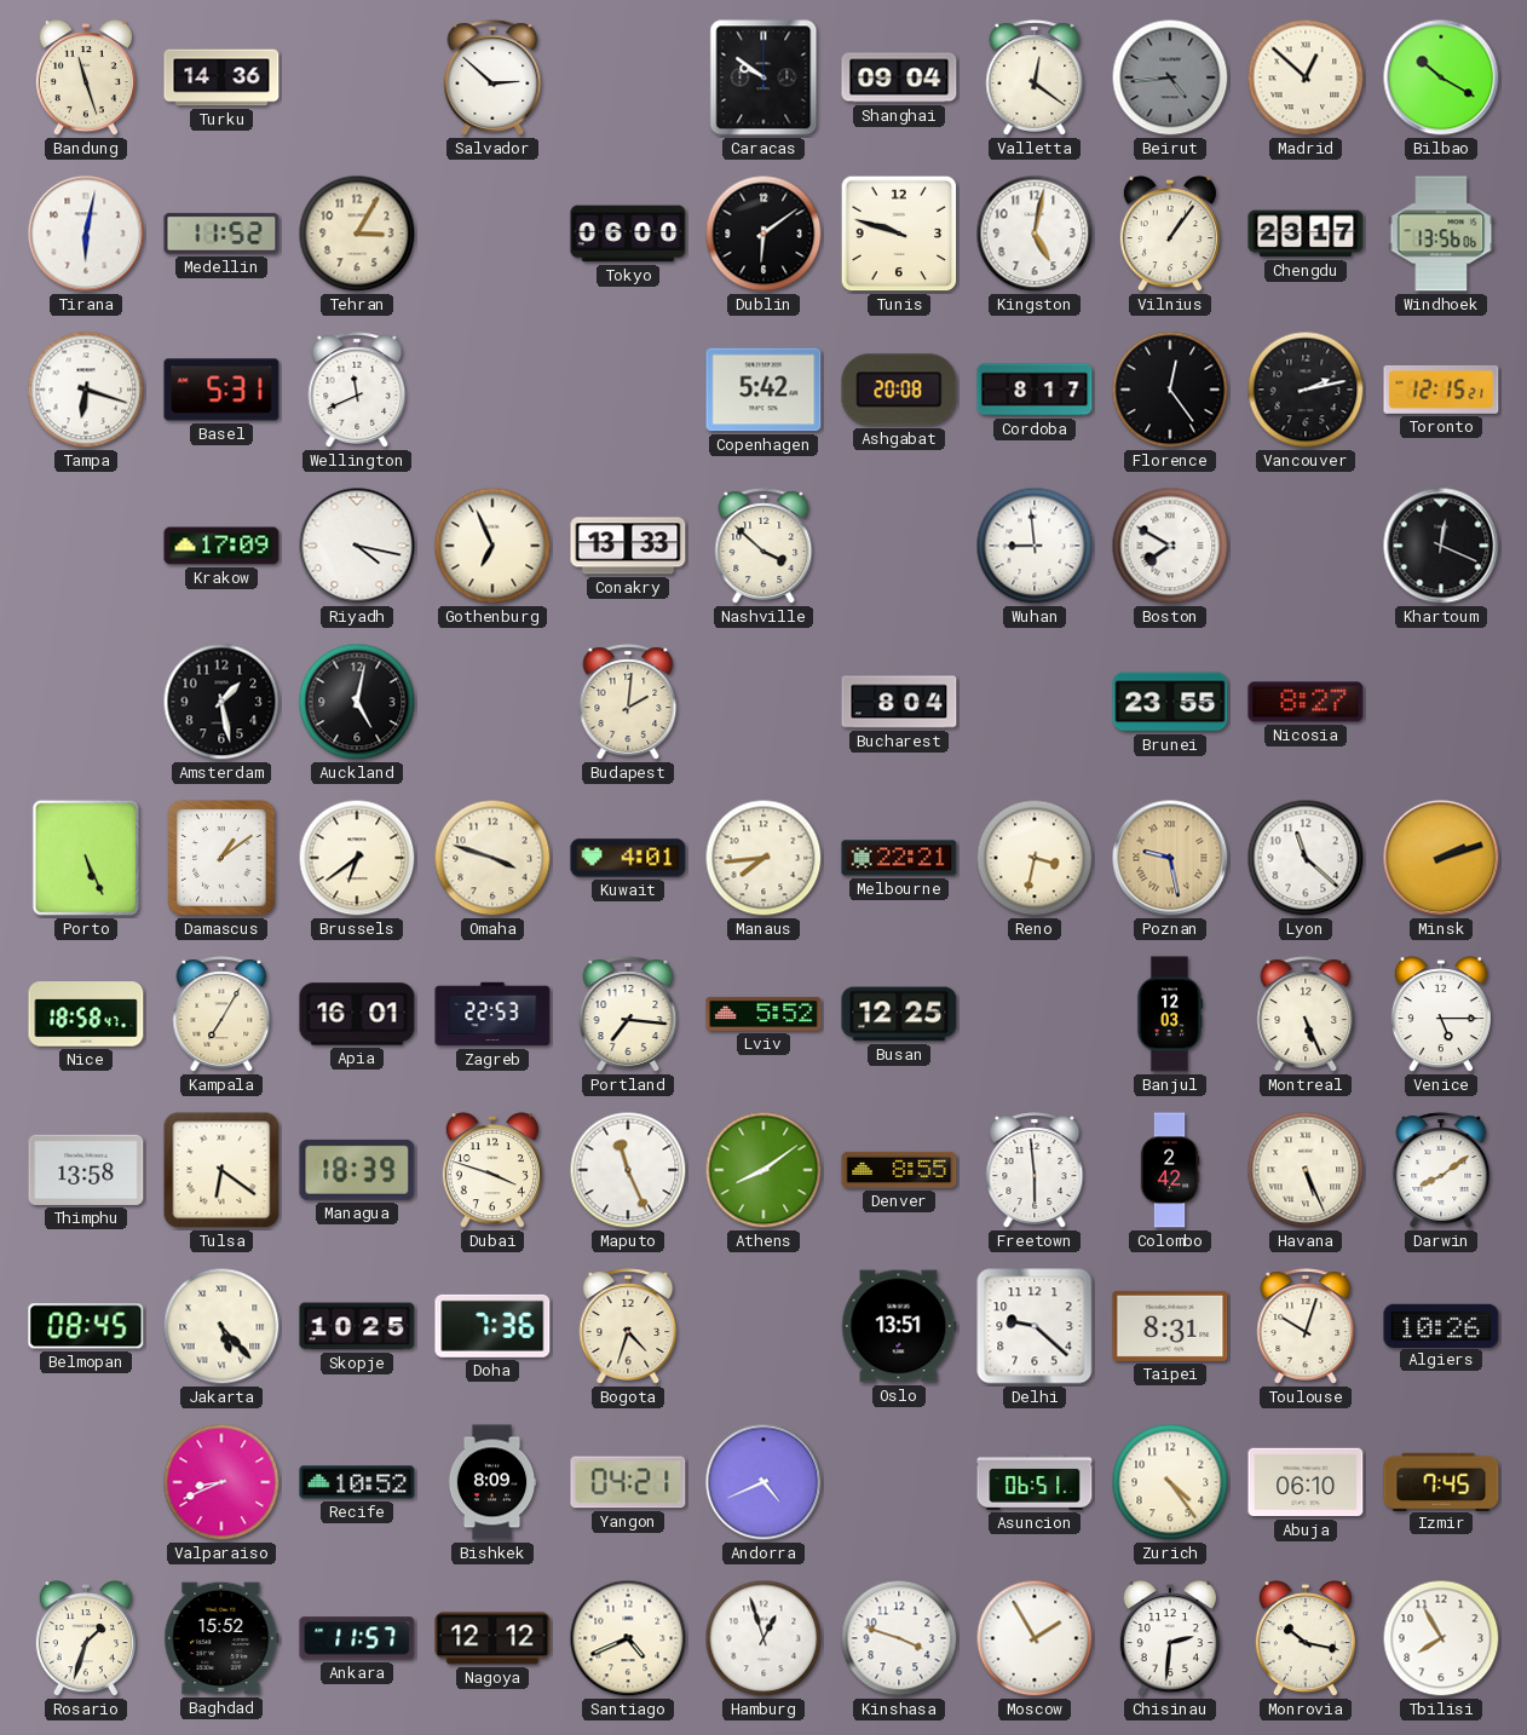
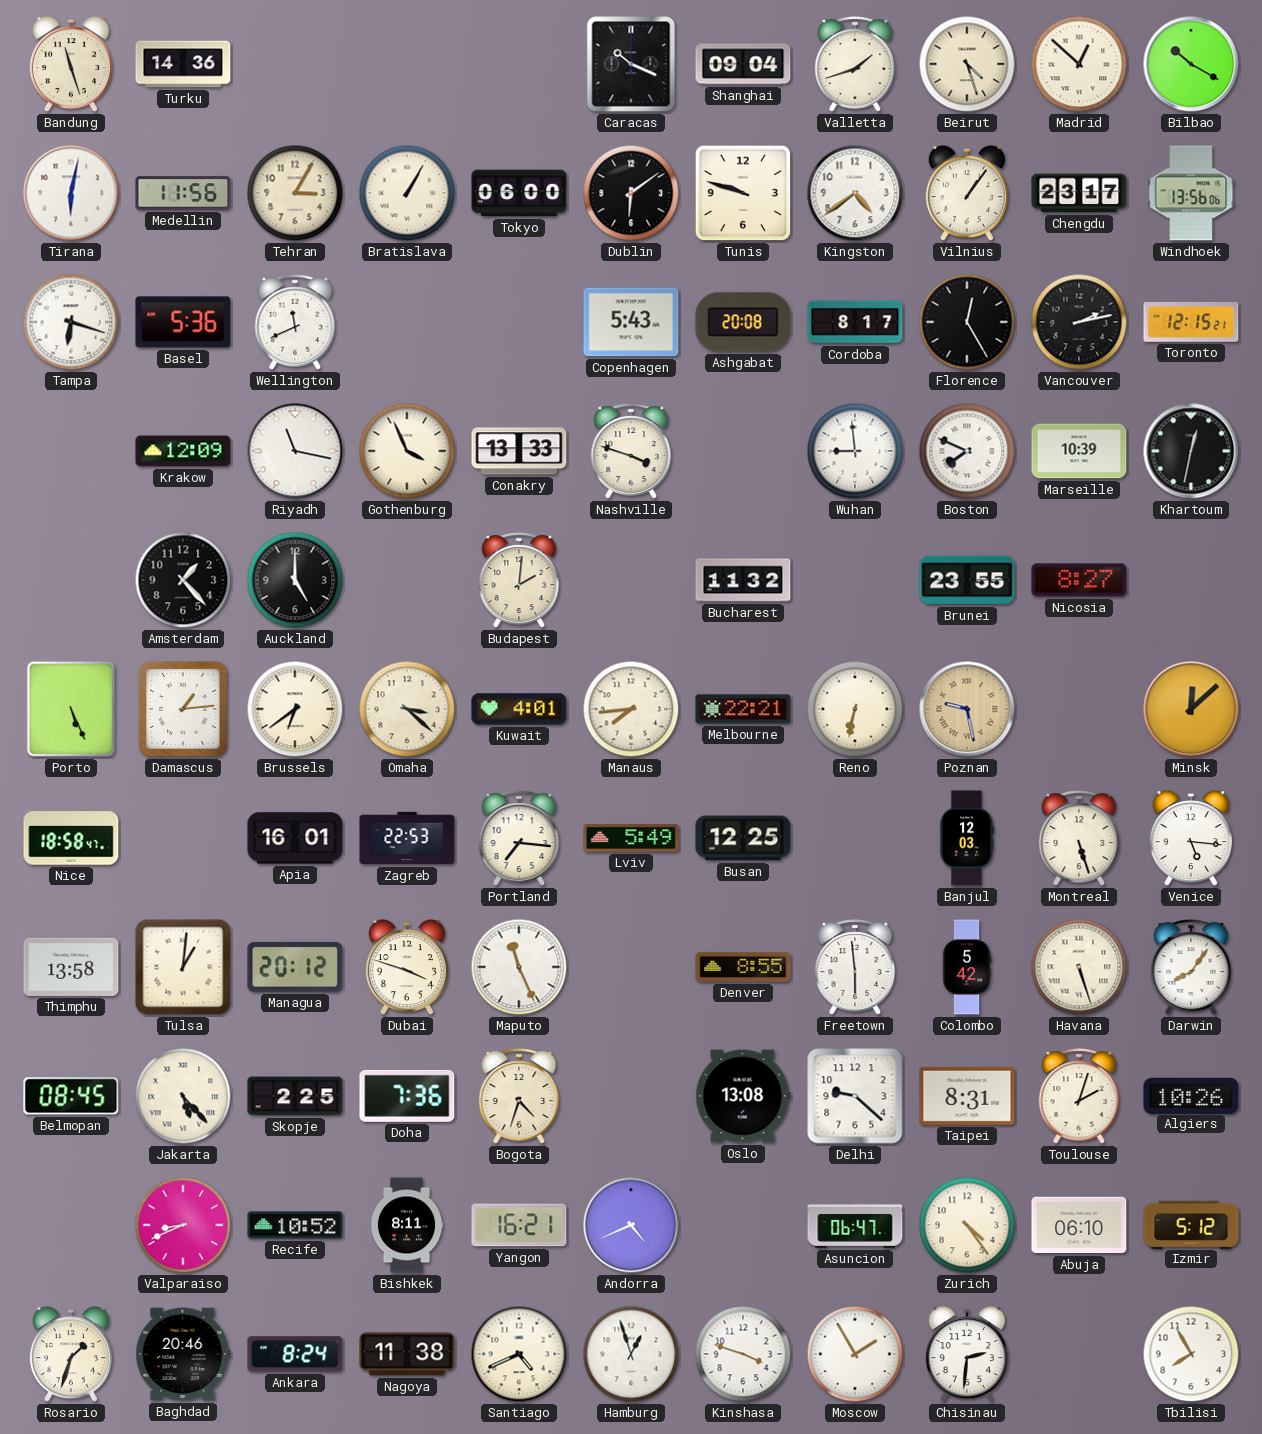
Salvador: 2:52 -> none
Caracas: 9:51 -> 10:19
Valletta: 12:21 -> 1:42
Beirut: 4:44 -> 4:27
Beirut dial: grey -> cream
Medellin: 11:52 -> 11:56
Bratislava: none -> 1:05
Kingston: 5:02 -> 4:39
Basel: 5:31 -> 5:36
Copenhagen: 5:42 -> 5:43
Florence: 12:24 -> 12:25
Krakow: 17:09 -> 12:09
Riyadh: 4:17 -> 11:17
Gothenburg: 6:56 -> 3:56
Nashville: 3:52 -> 3:48
Boston: 7:50 -> 7:49
Marseille: none -> 10:39
Khartoum: 12:19 -> 12:32
Amsterdam: 1:28 -> 1:23
Auckland: 5:02 -> 5:00
Bucharest: 8:04 -> 11:32
Damascus: 1:09 -> 1:14
Omaha: 3:48 -> 3:22
Reno: 3:32 -> 6:32
Lyon: 11:22 -> none
Minsk: 2:12 -> 12:08
Kampala: 7:05 -> none
Lviv: 5:52 -> 5:49
Montreal: 5:26 -> 5:27
Venice: 5:15 -> 5:16
Tulsa: 6:21 -> 1:01
Managua: 18:39 -> 20:12
Athens: 8:09 -> none
Colombo: 2:42 -> 5:42
Havana: 5:26 -> 5:27
Darwin: 8:09 -> 8:06
Skopje: 10:25 -> 2:25
Oslo: 13:51 -> 13:08
Toulouse: 10:03 -> 2:03
Bishkek: 8:09 -> 8:11
Yangon: 04:21 -> 16:21
Asuncion: 06:51 -> 06:47
Izmir: 7:45 -> 5:12
Baghdad: 15:52 -> 20:46
Ankara: 11:57 -> 8:24
Nagoya: 12:12 -> 11:38
Monrovia: 10:17 -> none
